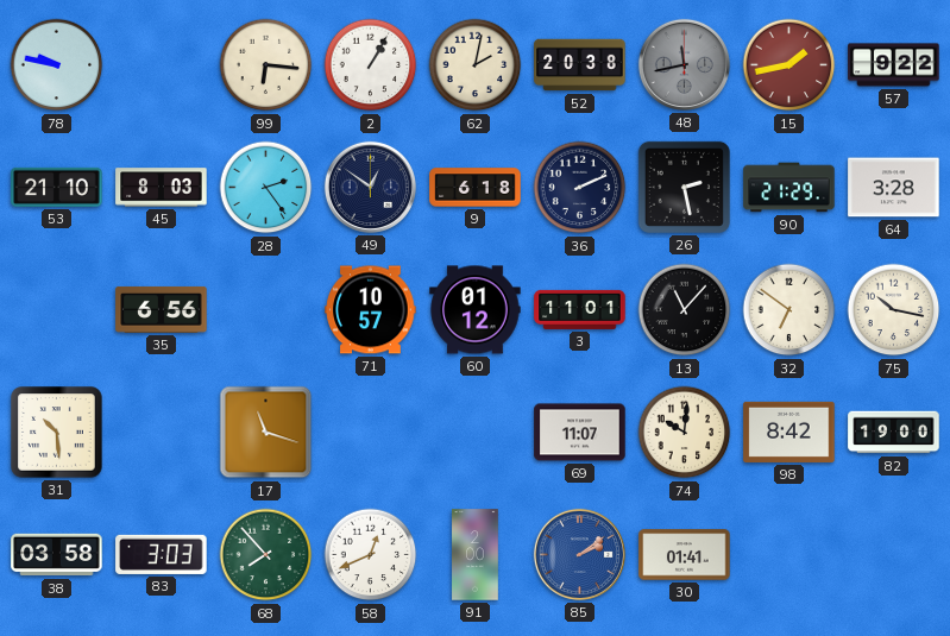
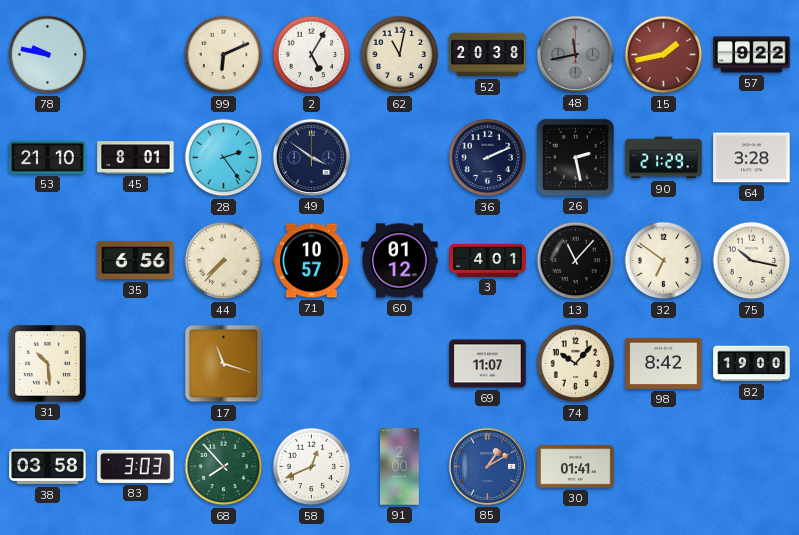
99: 6:16 -> 6:11
2: 1:05 -> 5:05
62: 2:02 -> 11:02
45: 8:03 -> 8:01
49: 12:51 -> 3:51
9: 6:18 -> none
44: none -> 7:37
3: 11:01 -> 4:01
74: 10:01 -> 10:07
85: 2:09 -> 1:10
